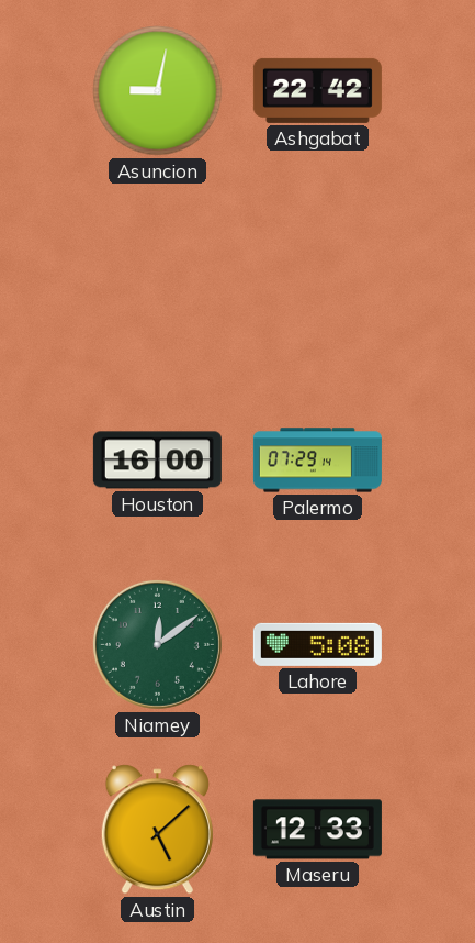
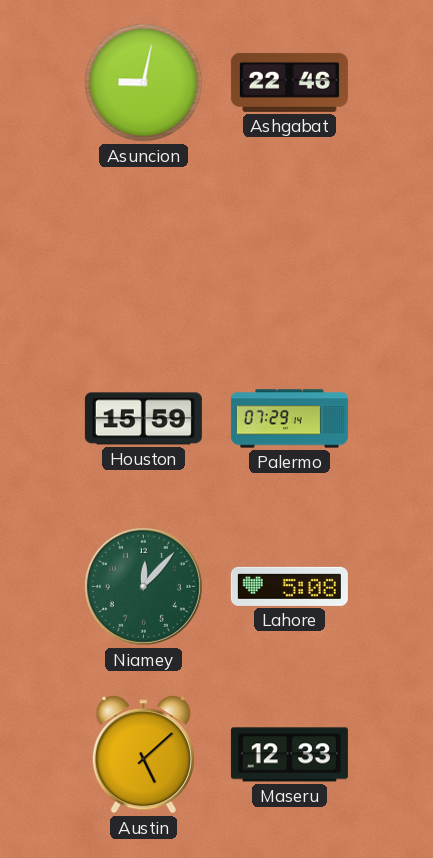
Ashgabat: 22:42 -> 22:46
Houston: 16:00 -> 15:59
Niamey: 12:09 -> 12:07
